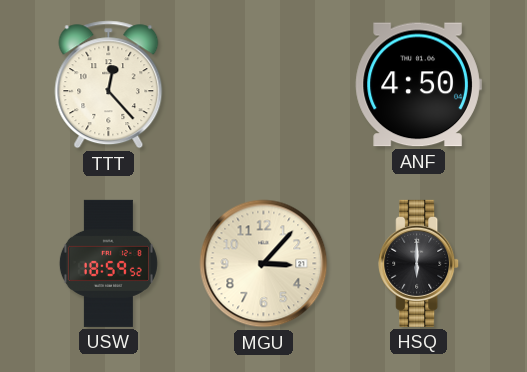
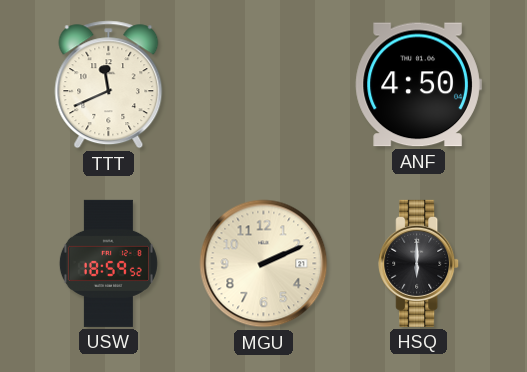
TTT: 12:23 -> 11:41
MGU: 3:07 -> 2:11
